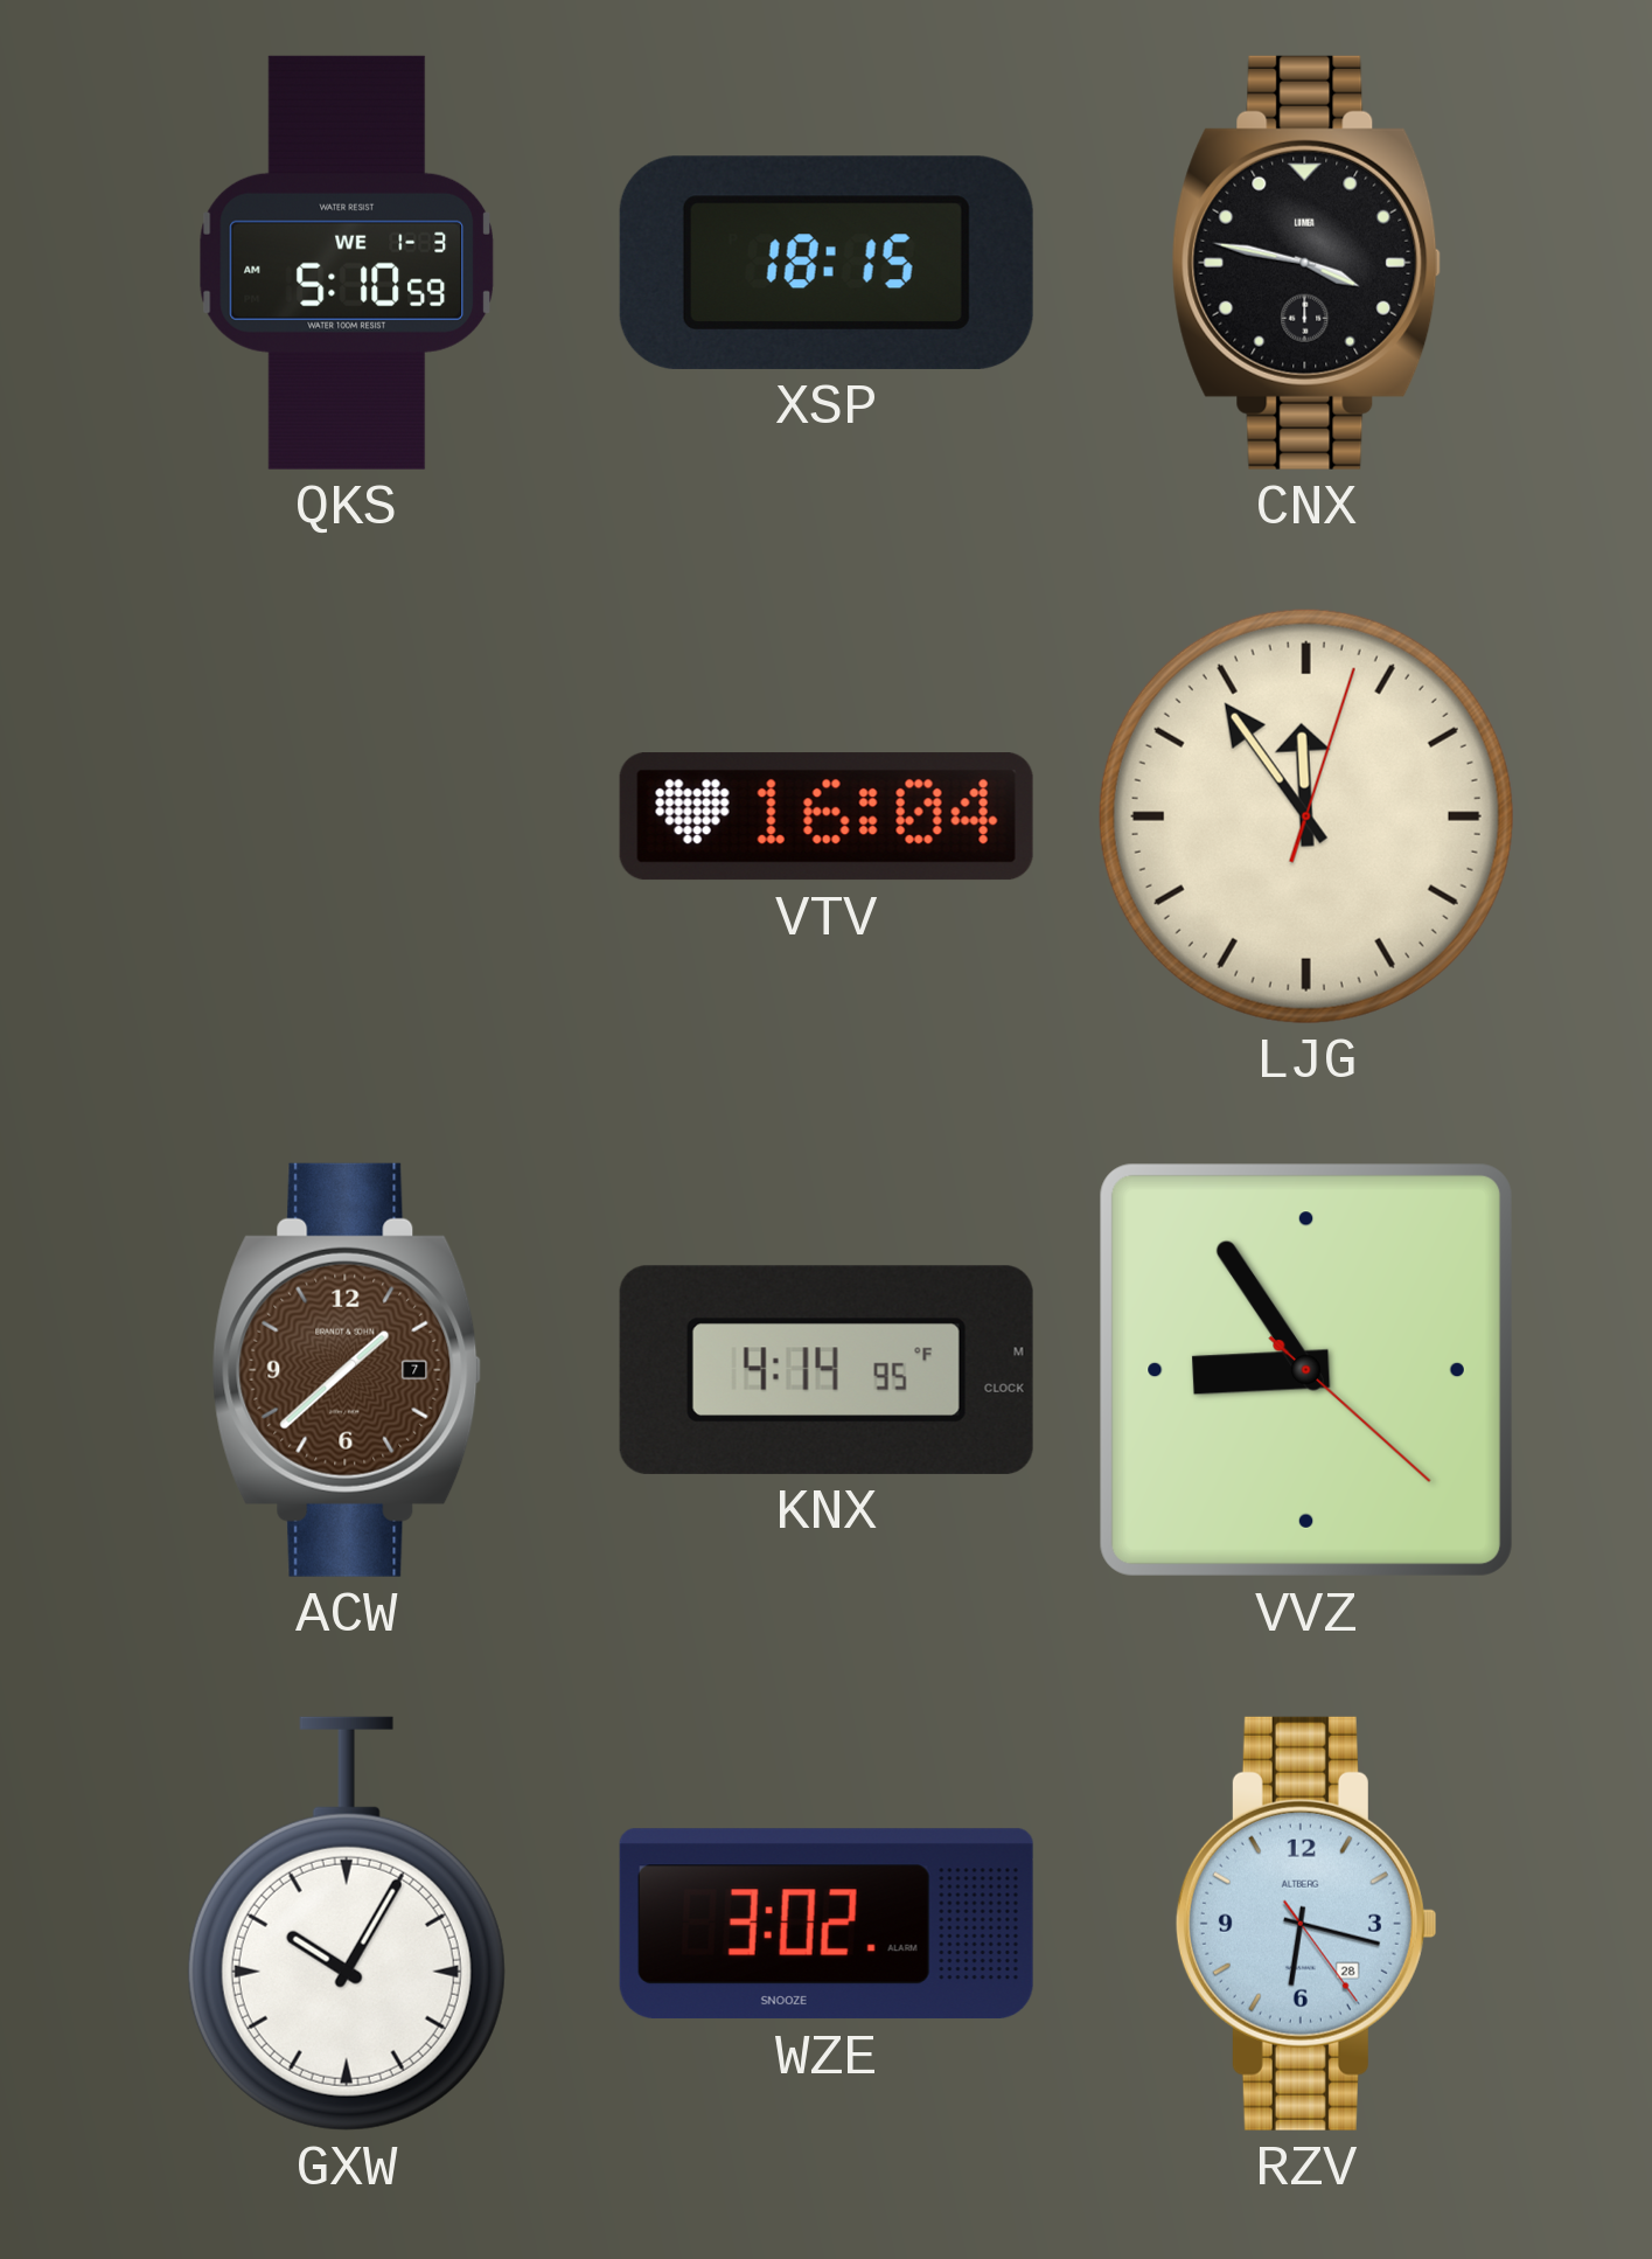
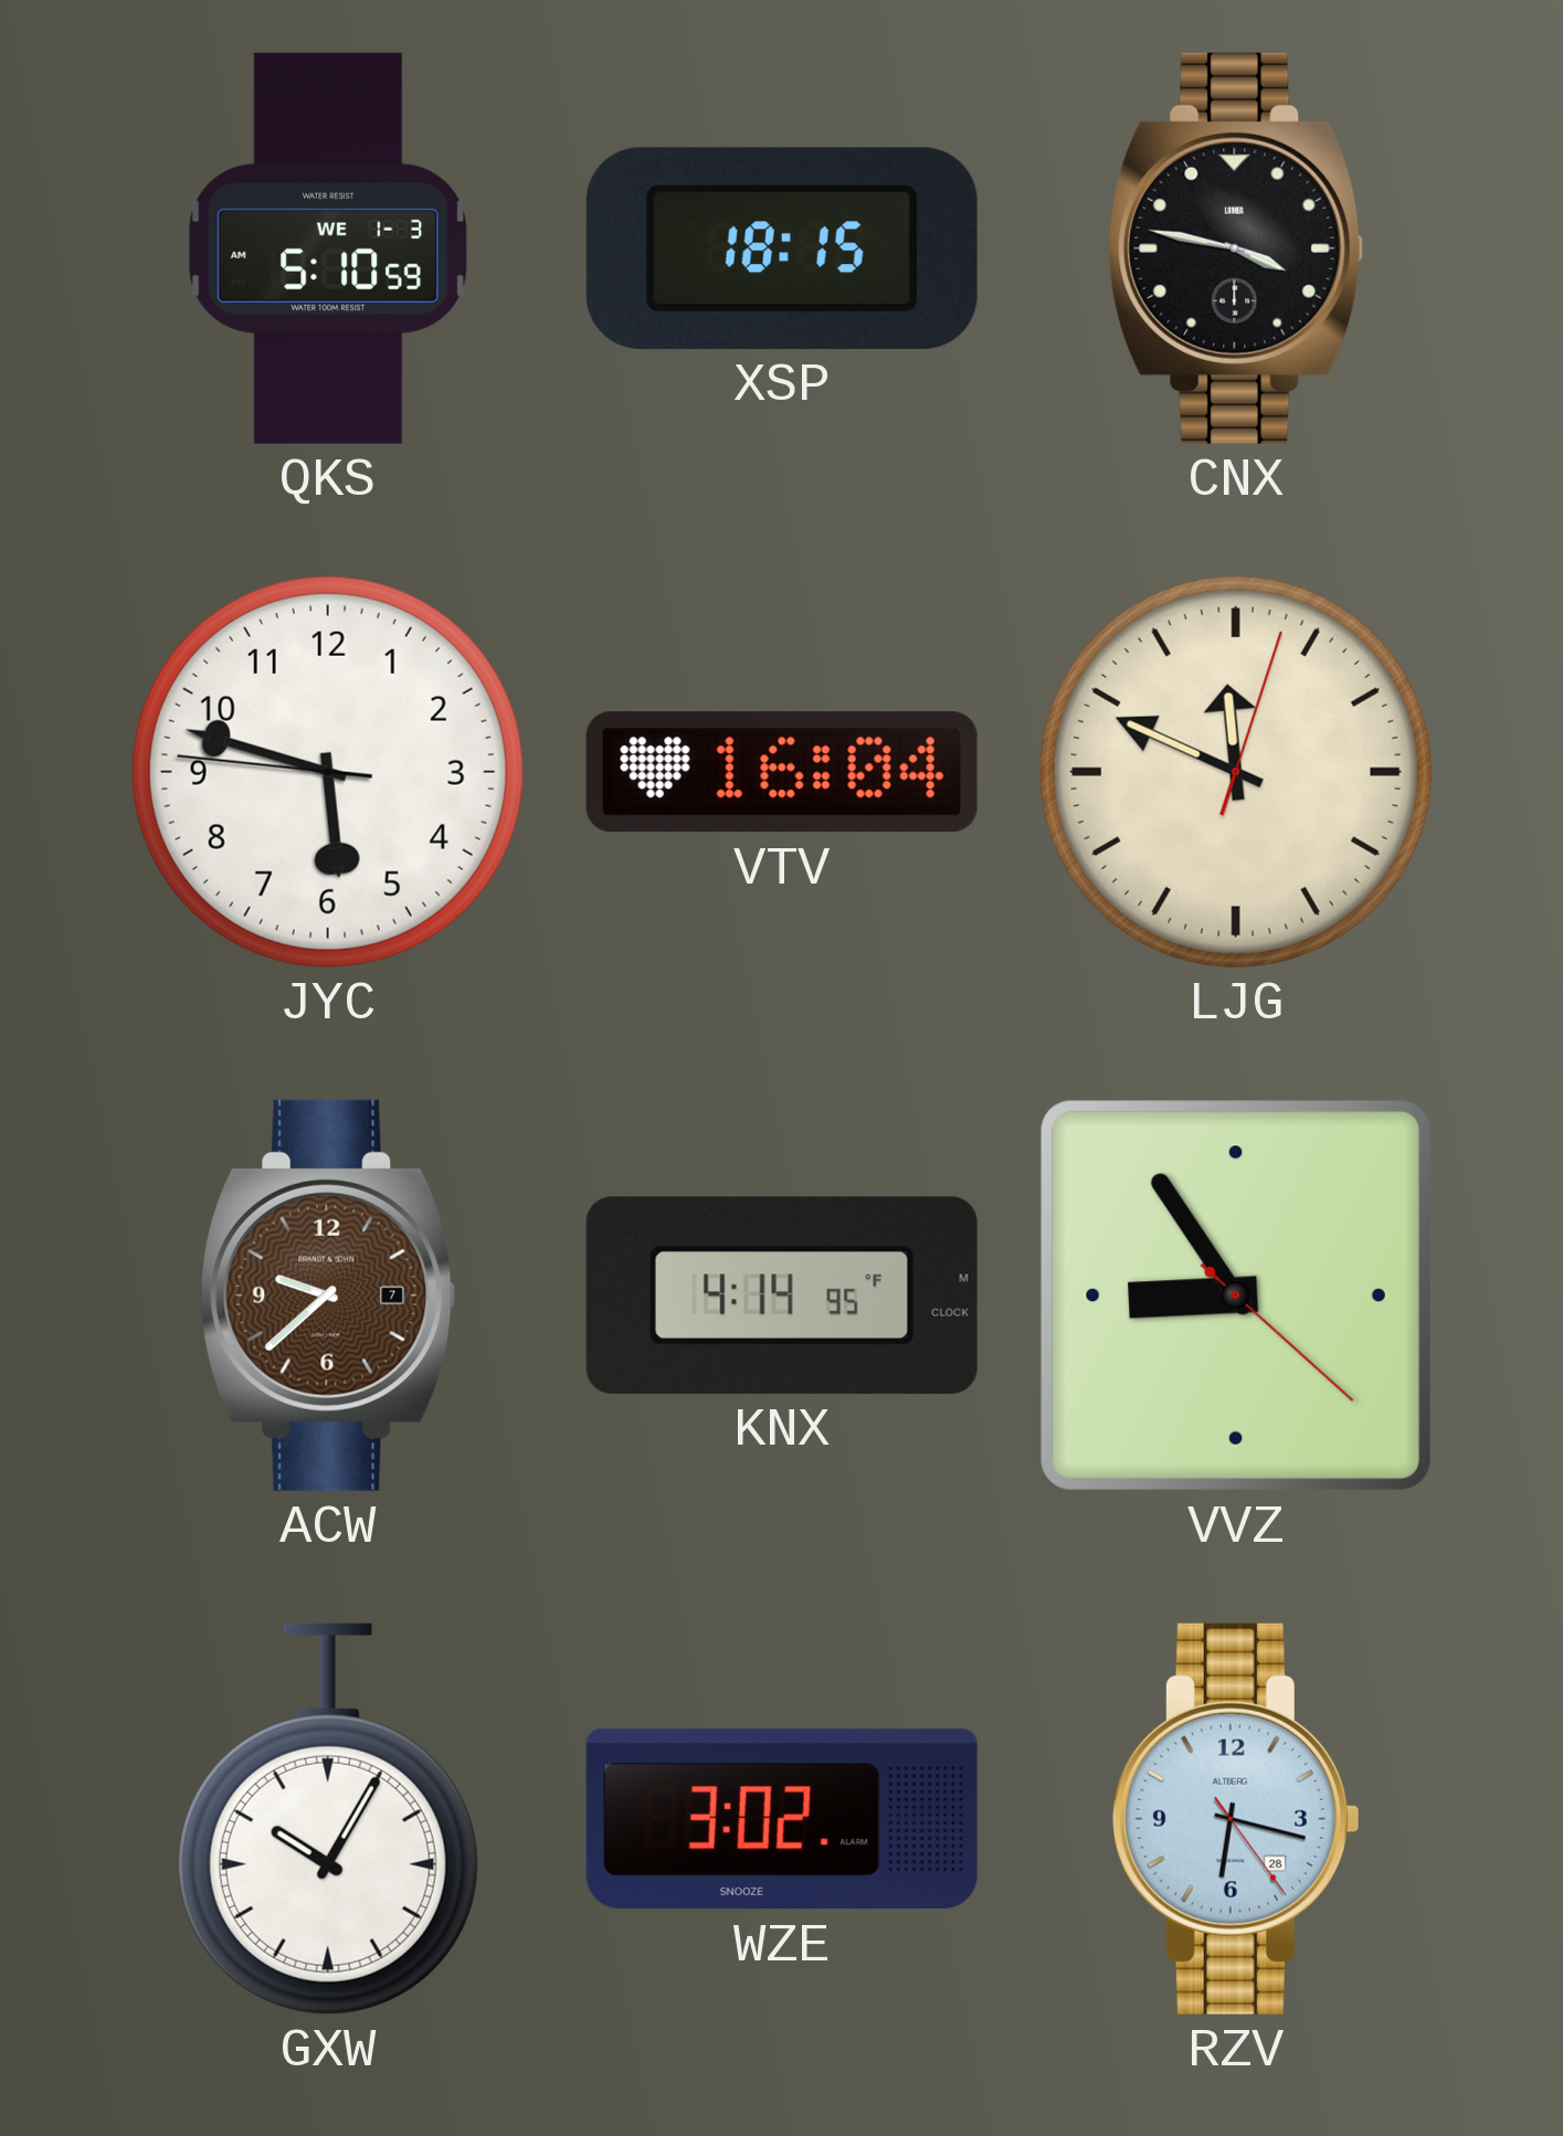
JYC: none -> 5:47
LJG: 11:54 -> 11:49
ACW: 1:38 -> 9:38
